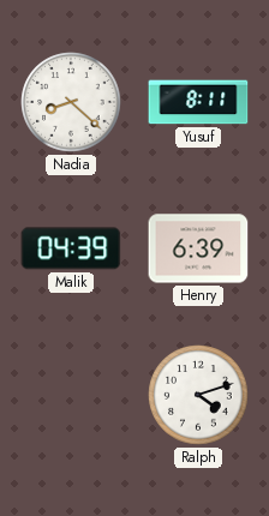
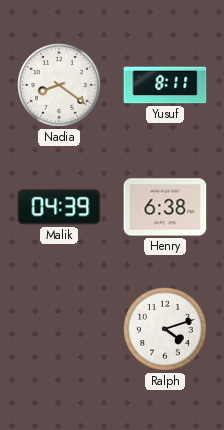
Nadia: 8:22 -> 8:21
Henry: 6:39 -> 6:38
